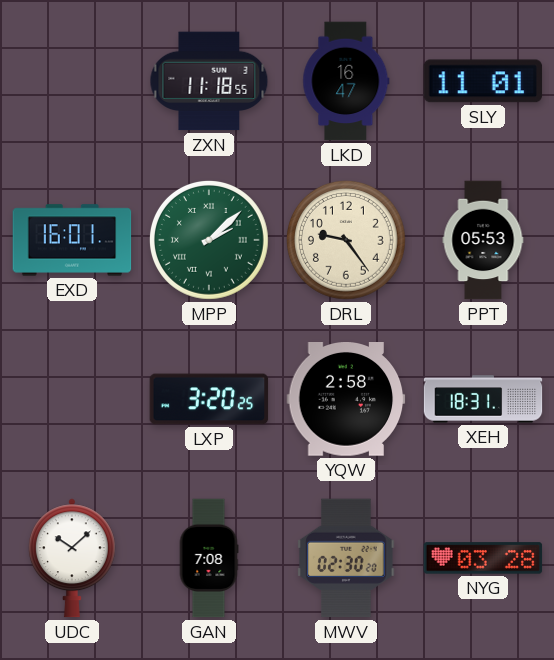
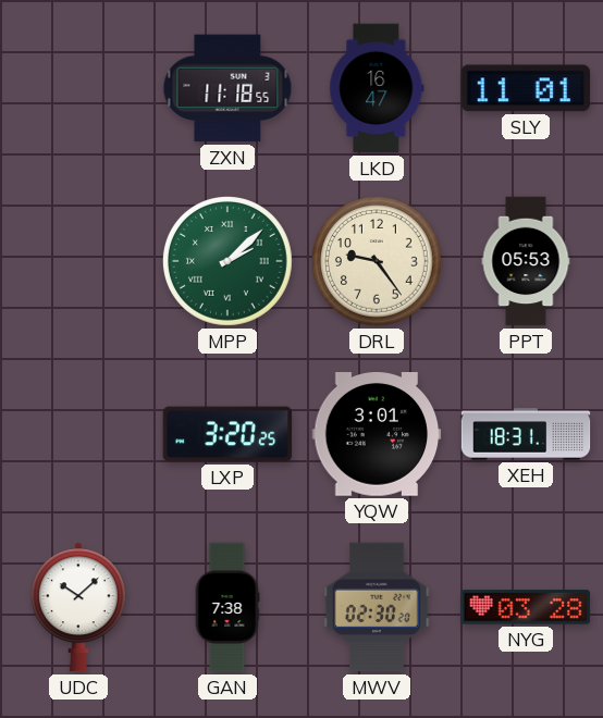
EXD: 16:01 -> none
YQW: 2:58 -> 3:01
GAN: 7:08 -> 7:38
